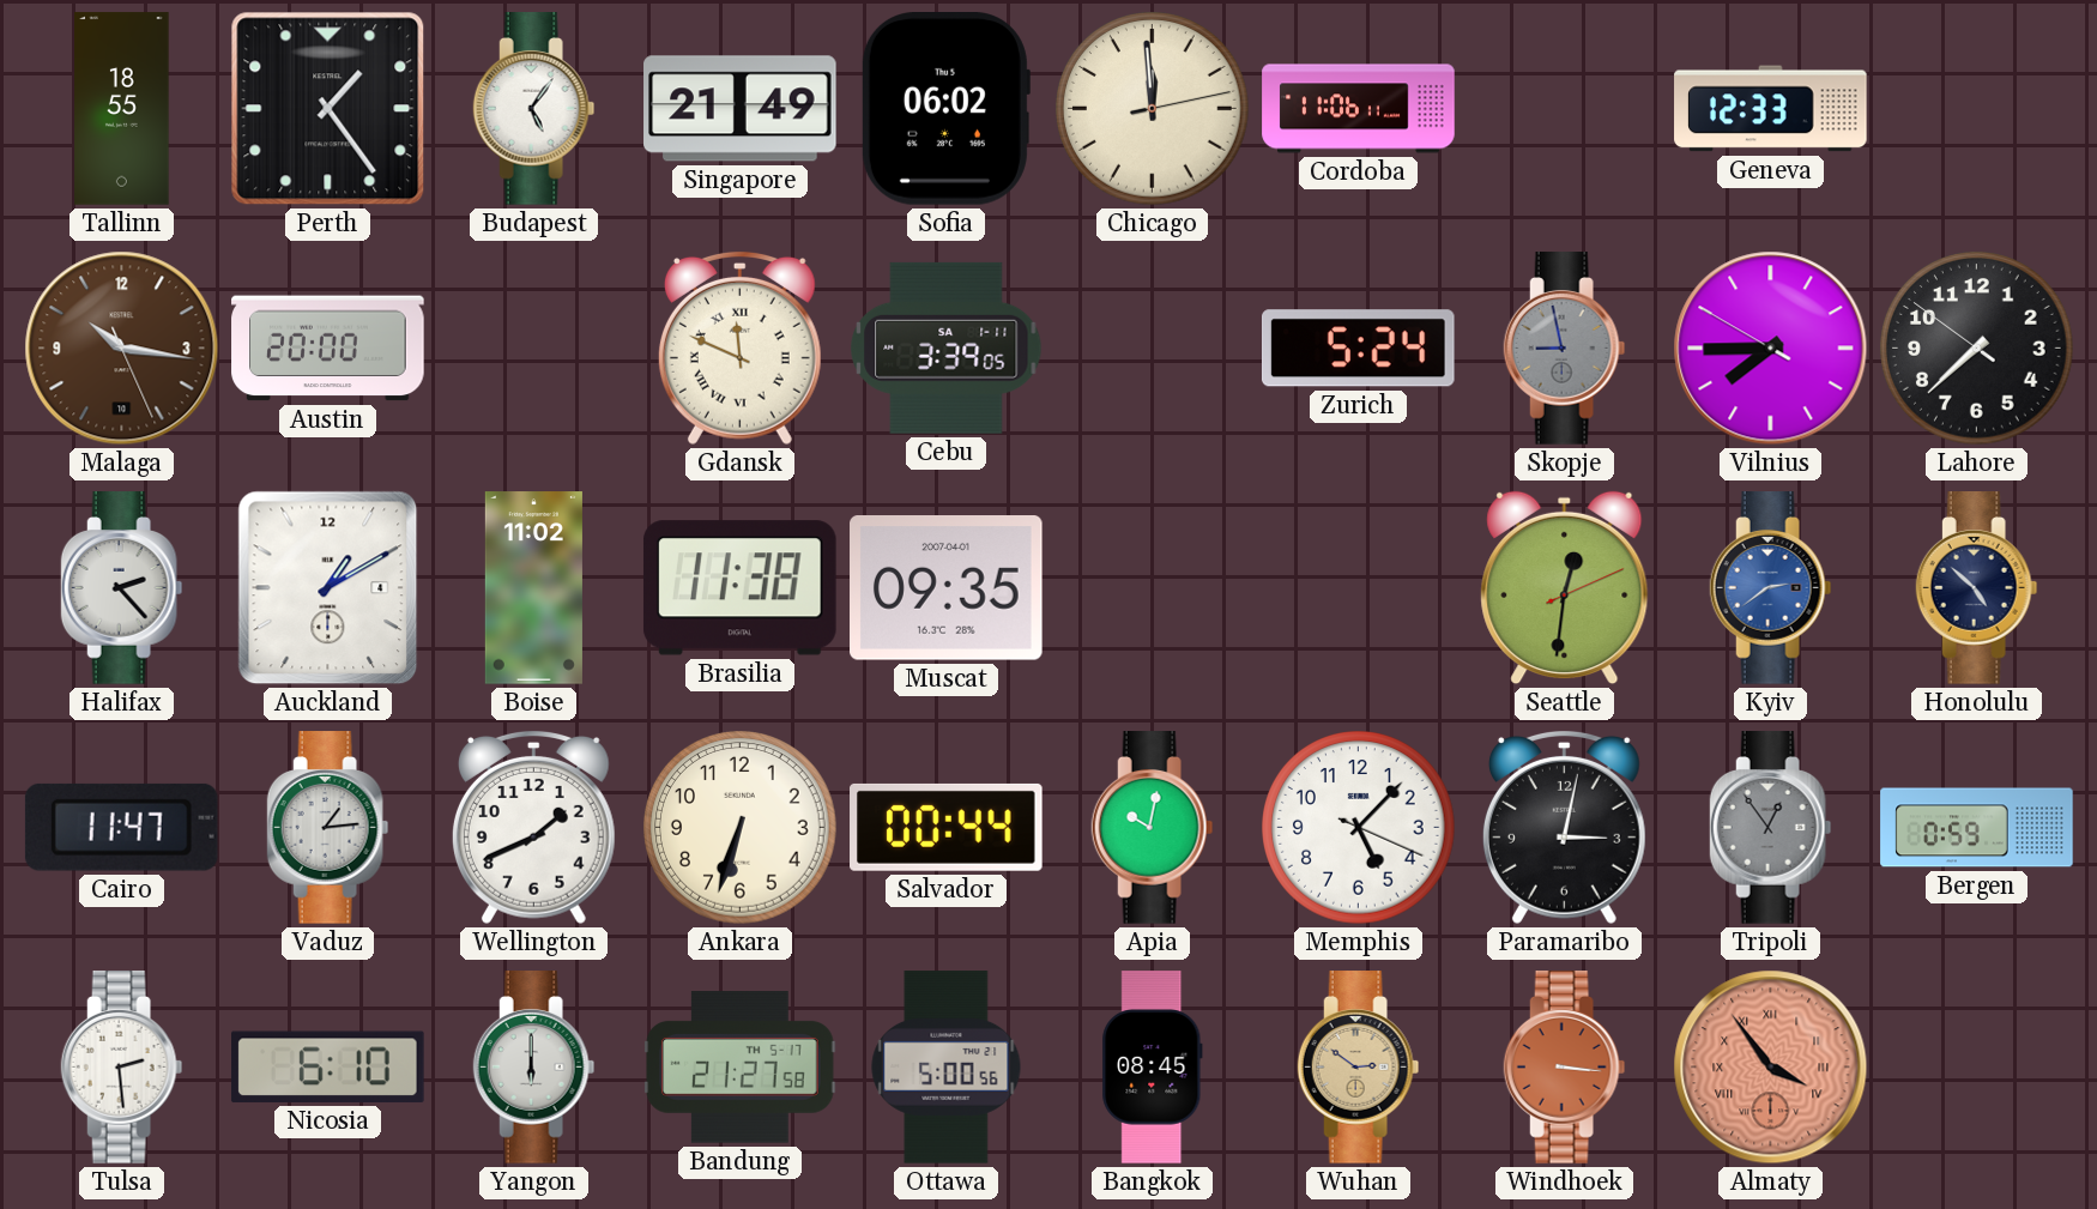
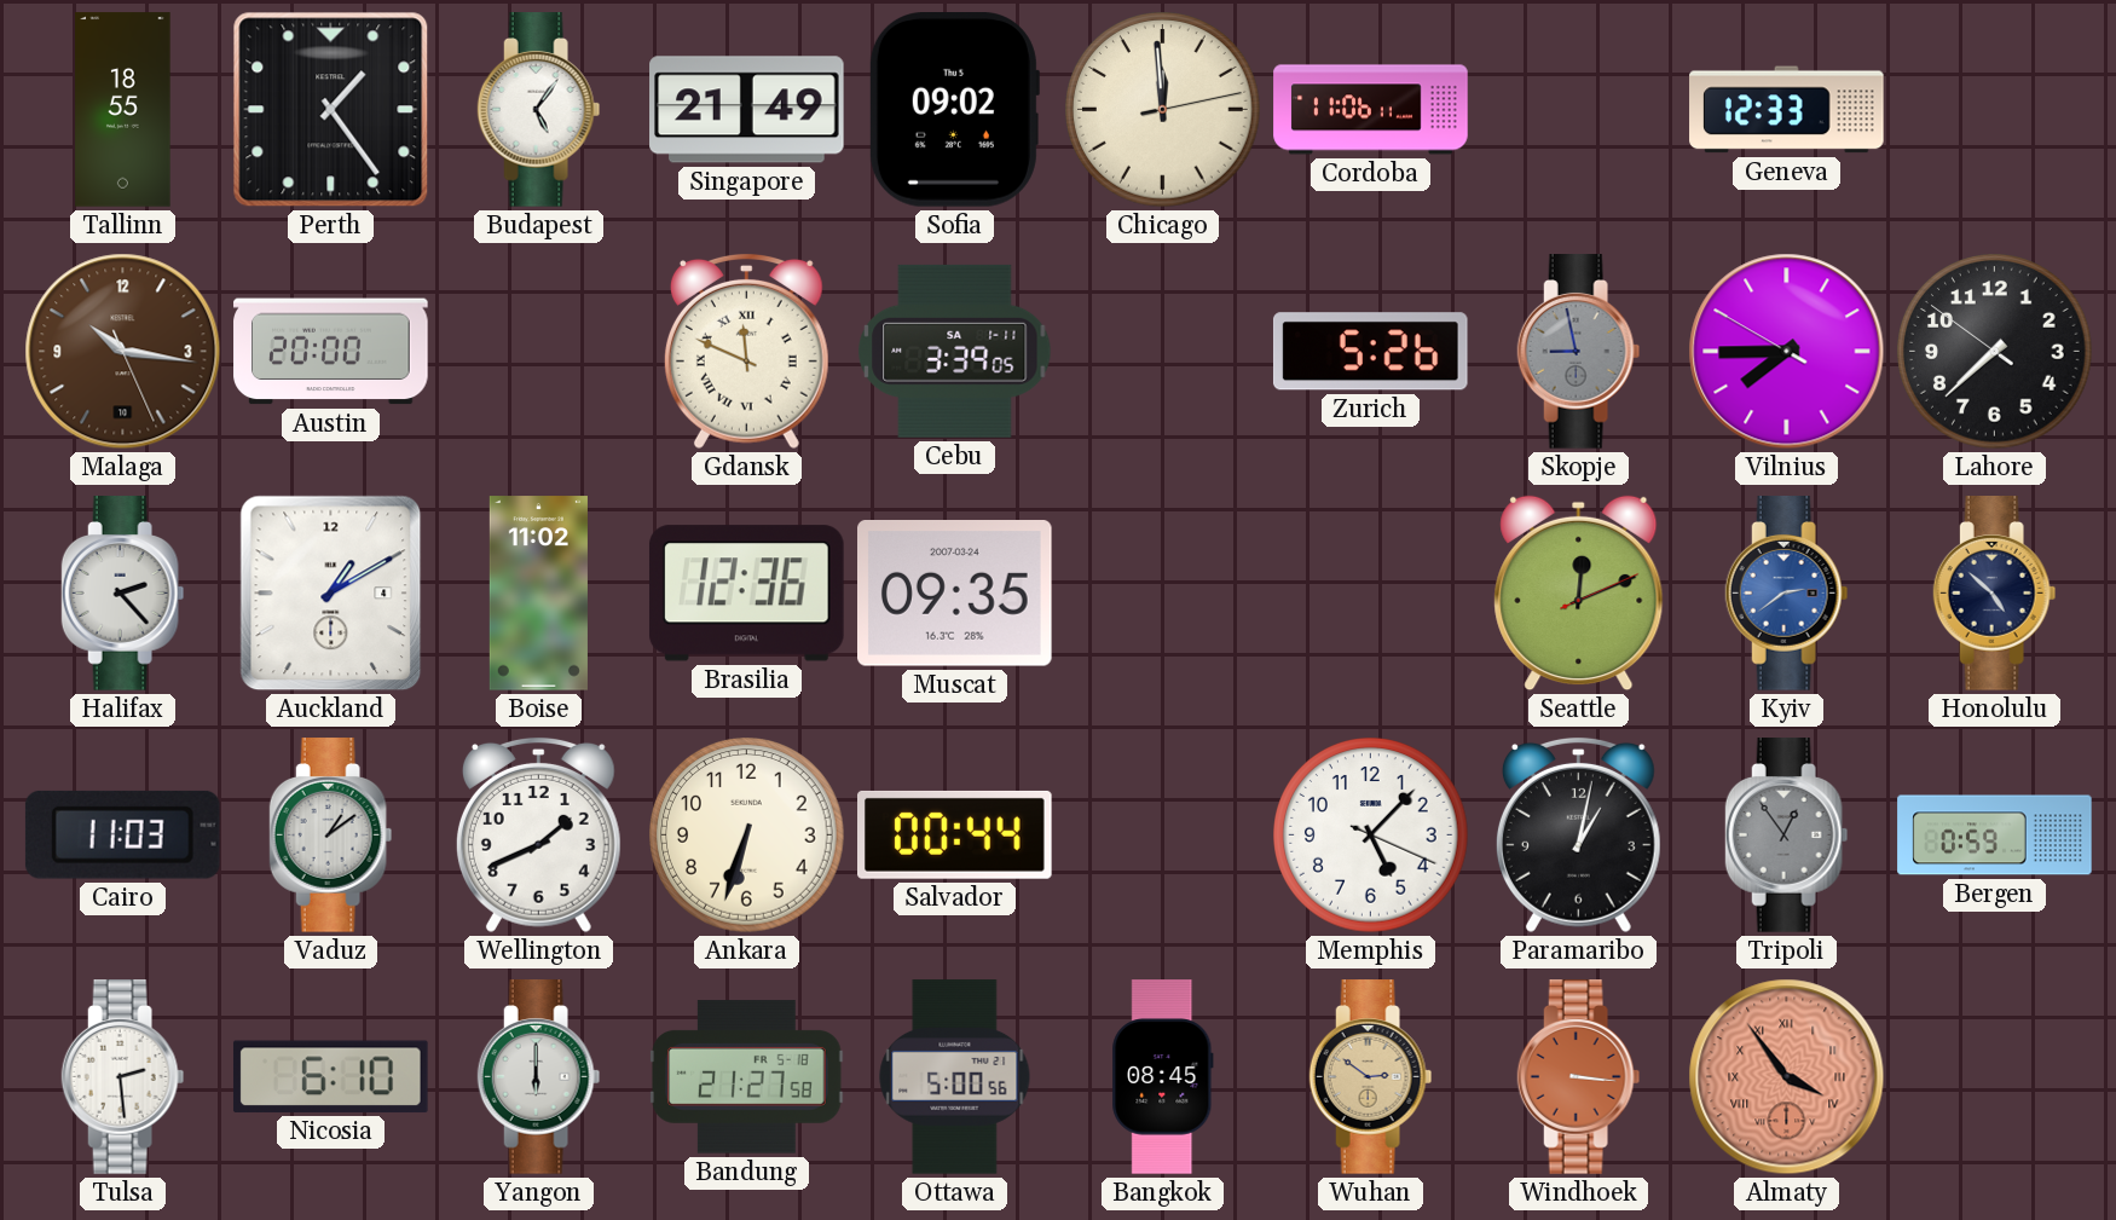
Sofia: 06:02 -> 09:02
Zurich: 5:24 -> 5:26
Brasilia: 11:38 -> 12:36
Muscat date: 2007-04-01 -> 2007-03-24
Seattle: 12:31 -> 12:11
Cairo: 11:47 -> 11:03
Vaduz: 1:14 -> 1:09
Apia: 10:02 -> none
Paramaribo: 3:02 -> 1:02
Bandung date: TH 5-17 -> FR 5-18
